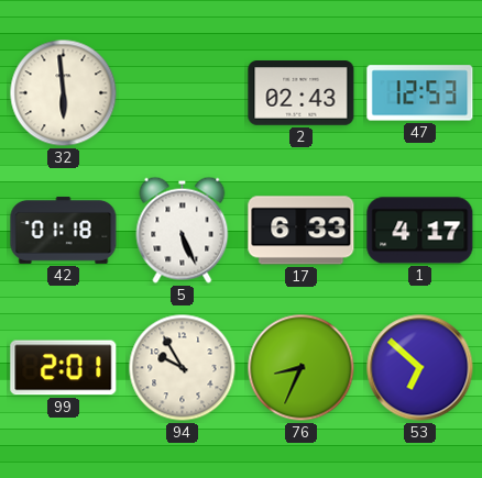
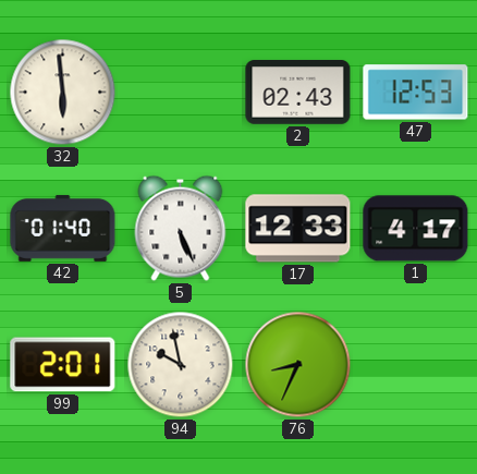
42: 01:18 -> 01:40
17: 6:33 -> 12:33
94: 9:55 -> 9:58
53: 6:52 -> none
